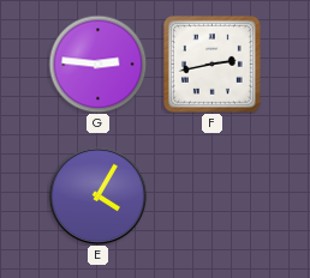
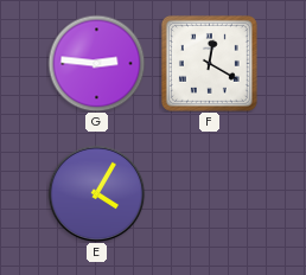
F: 2:43 -> 12:20
